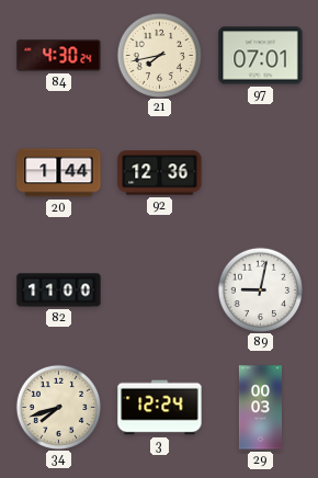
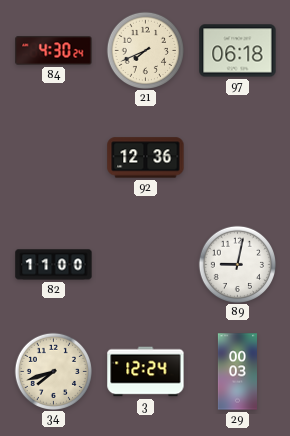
21: 7:43 -> 7:41
97: 07:01 -> 06:18
20: 1:44 -> none
